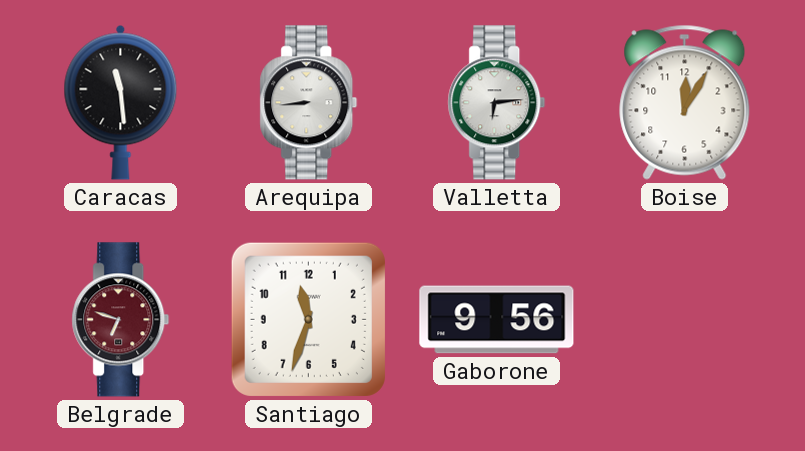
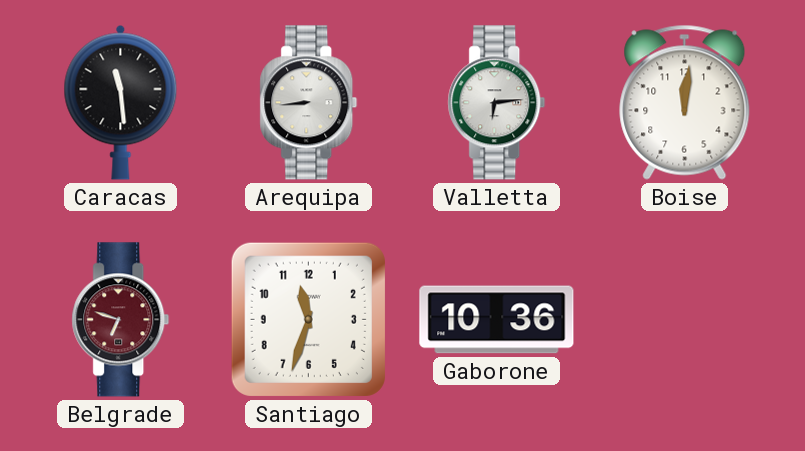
Boise: 12:05 -> 12:01
Gaborone: 9:56 -> 10:36
